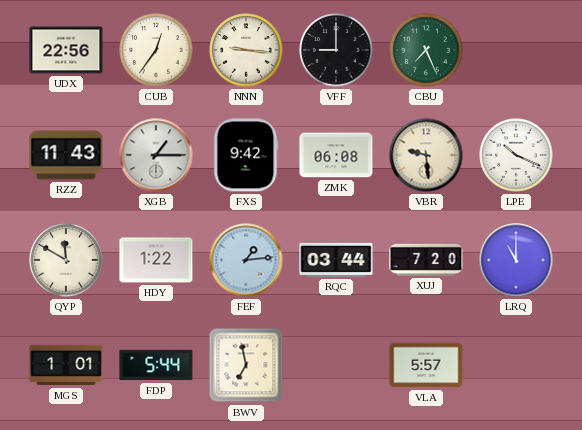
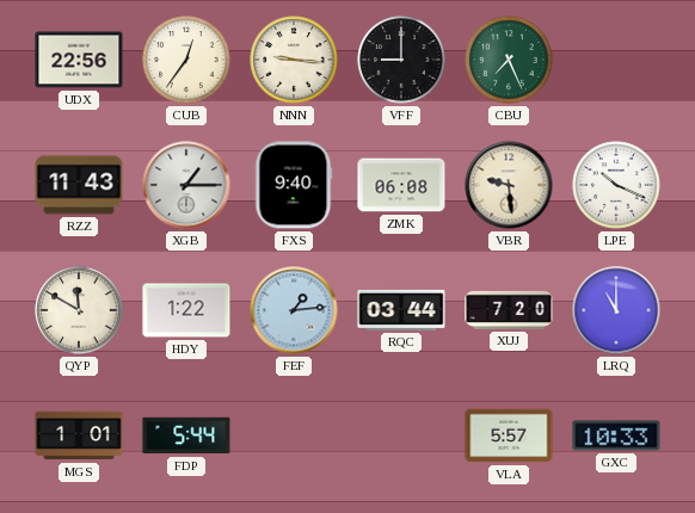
FXS: 9:42 -> 9:40
BWV: 6:58 -> none
GXC: none -> 10:33
